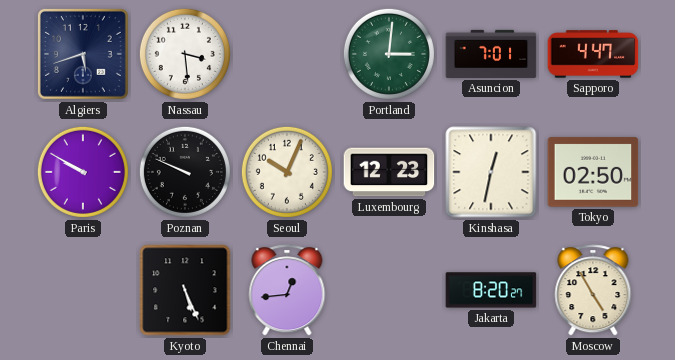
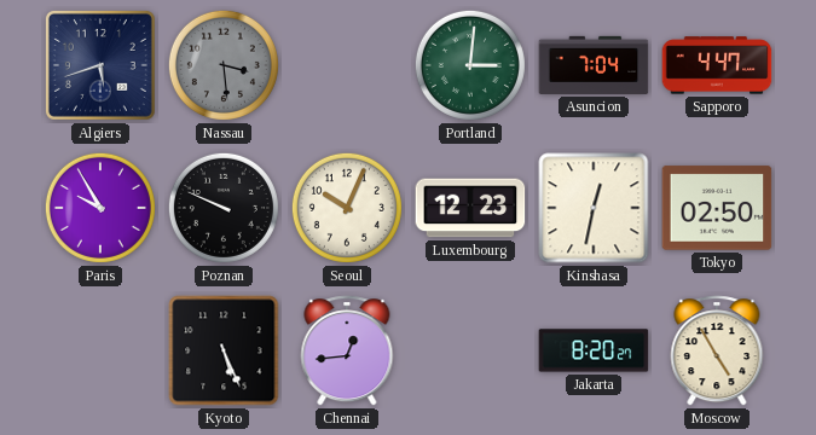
Nassau dial: white -> grey
Asuncion: 7:01 -> 7:04
Paris: 9:50 -> 9:55
